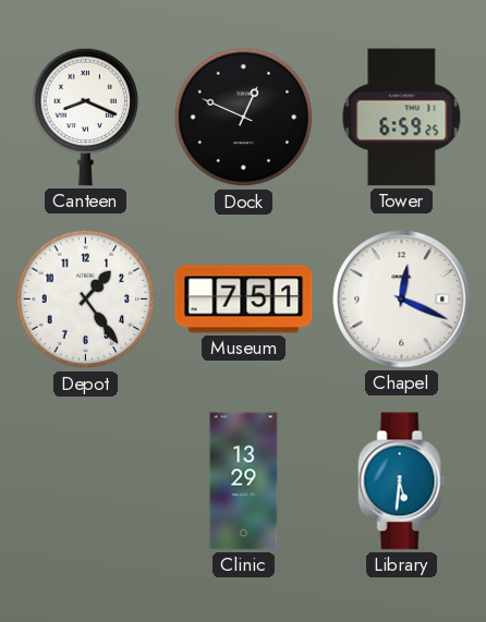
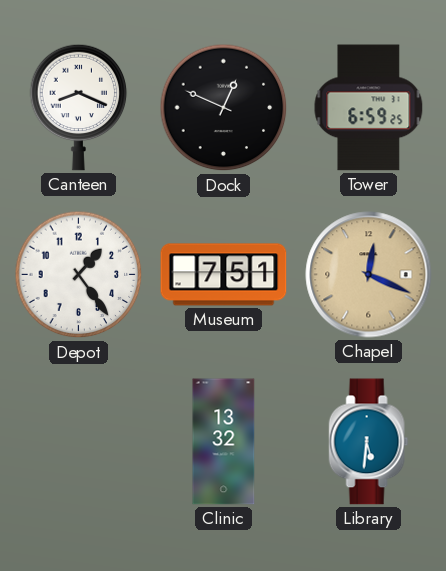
Chapel dial: white -> champagne
Clinic: 13:29 -> 13:32
